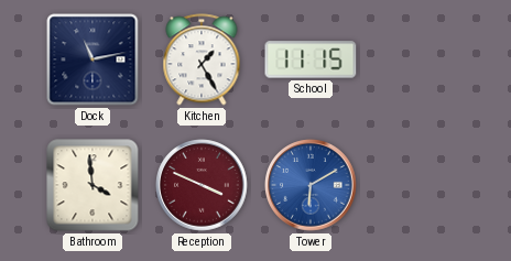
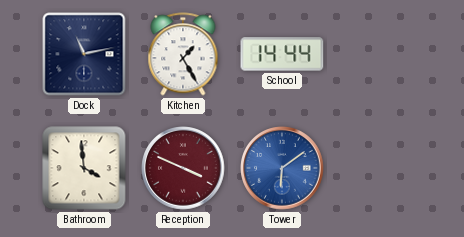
School: 11:15 -> 14:44
Tower: 6:10 -> 6:09
